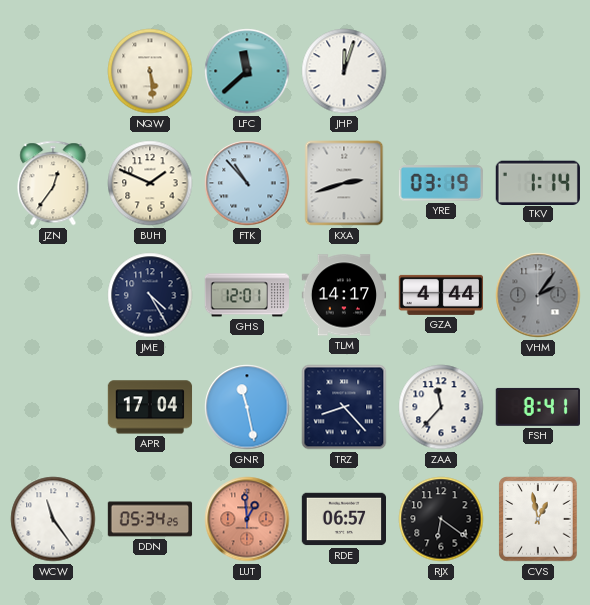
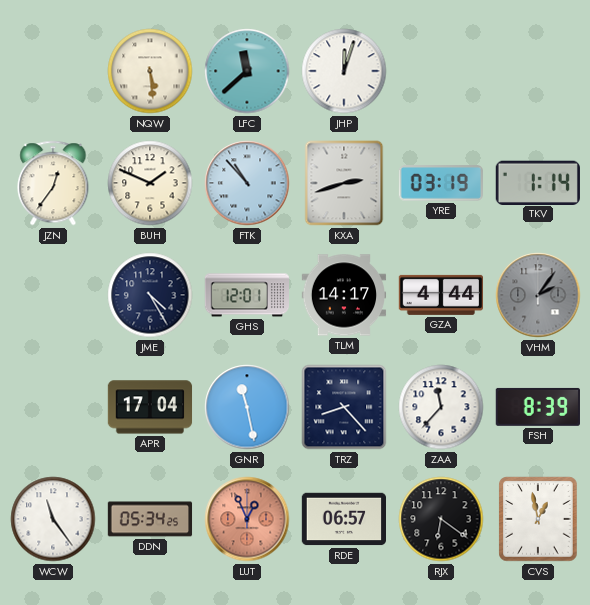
FSH: 8:41 -> 8:39
LUT: 12:59 -> 12:56
